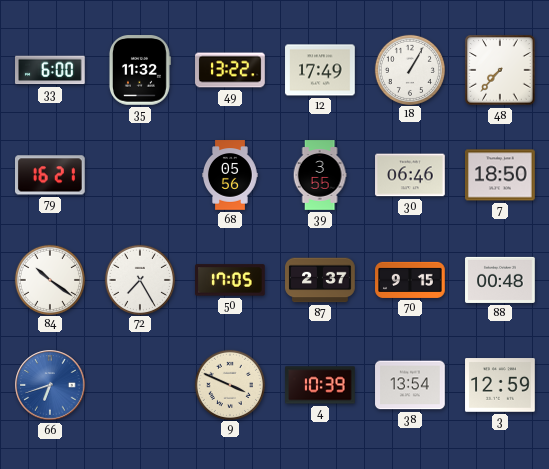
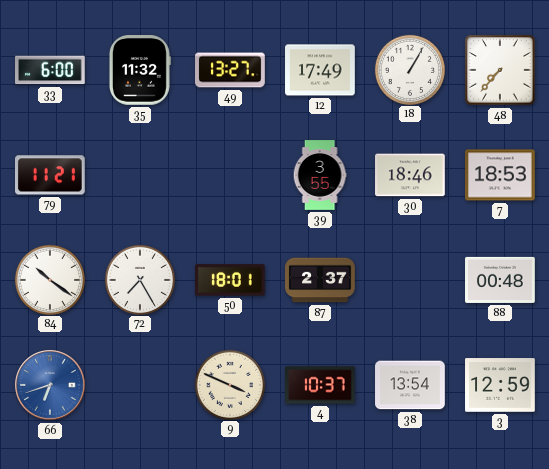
49: 13:22 -> 13:27
79: 16:21 -> 11:21
68: 05:56 -> none
30: 06:46 -> 18:46
7: 18:50 -> 18:53
50: 17:05 -> 18:01
70: 9:15 -> none
4: 10:39 -> 10:37
